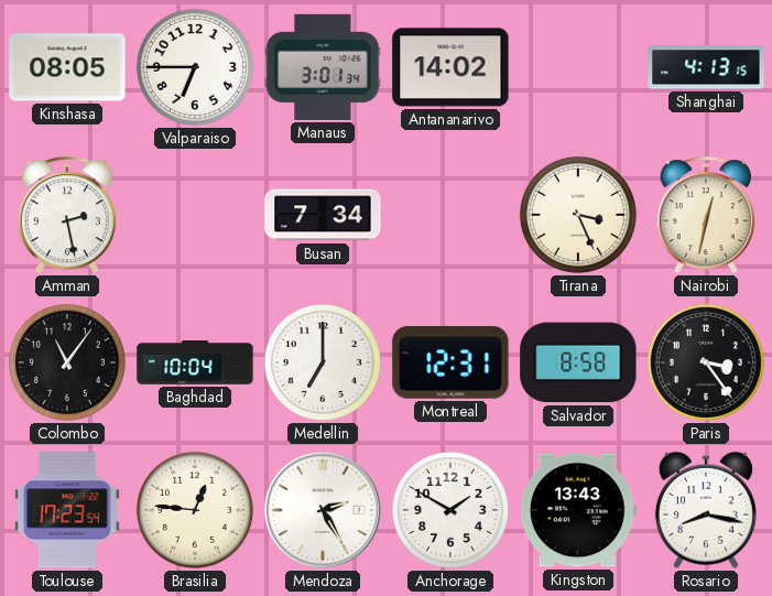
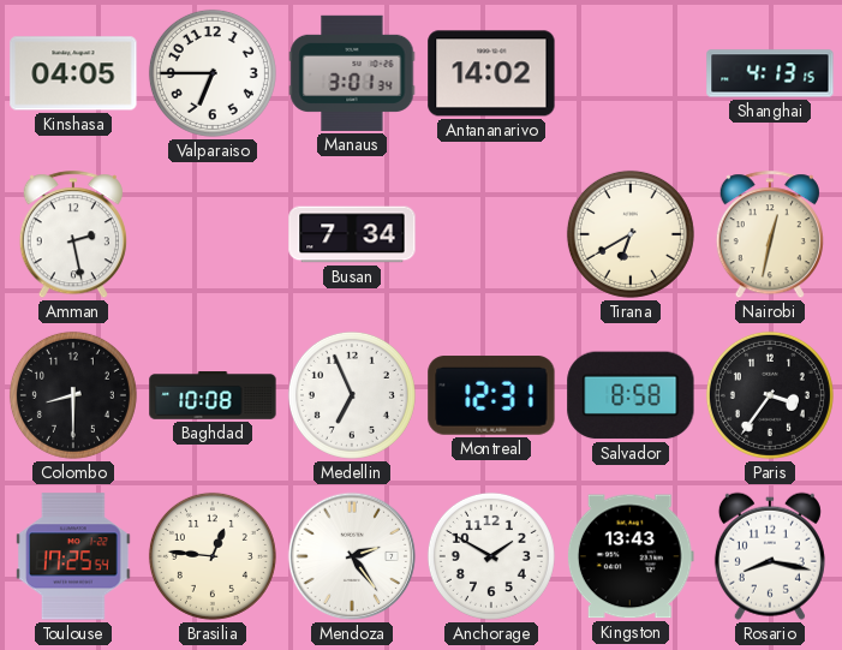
Kinshasa: 08:05 -> 04:05
Tirana: 3:26 -> 6:40
Colombo: 11:06 -> 8:30
Baghdad: 10:04 -> 10:08
Medellin: 7:00 -> 6:56
Paris: 3:24 -> 3:36
Toulouse: 17:23 -> 17:25
Mendoza: 2:25 -> 2:24
